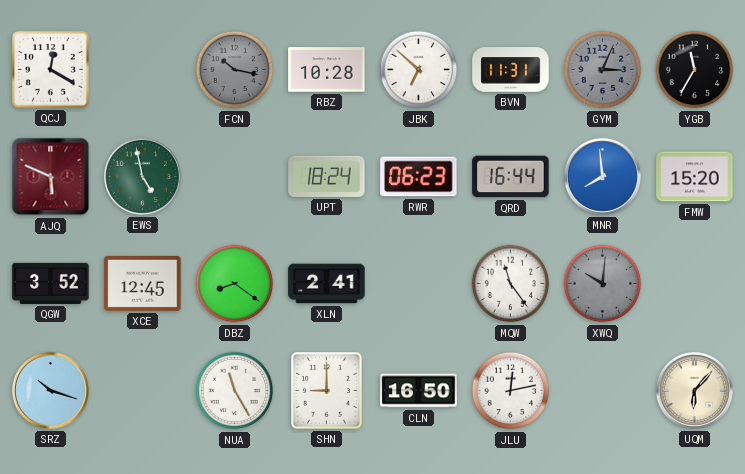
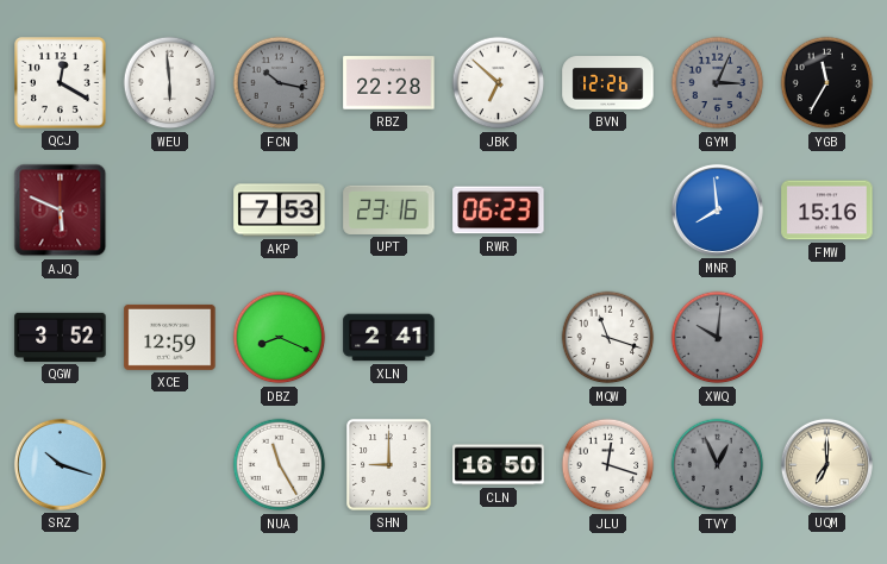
WEU: none -> 5:59
RBZ: 10:28 -> 22:28
BVN: 11:31 -> 12:26
EWS: 4:58 -> none
AKP: none -> 7:53
UPT: 18:24 -> 23:16
QRD: 16:44 -> none
FMW: 15:20 -> 15:16
XCE: 12:45 -> 12:59
DBZ: 8:21 -> 8:19
MQW: 11:24 -> 11:18
JLU: 12:13 -> 12:18
TVY: none -> 12:56
UQM: 6:07 -> 7:00
